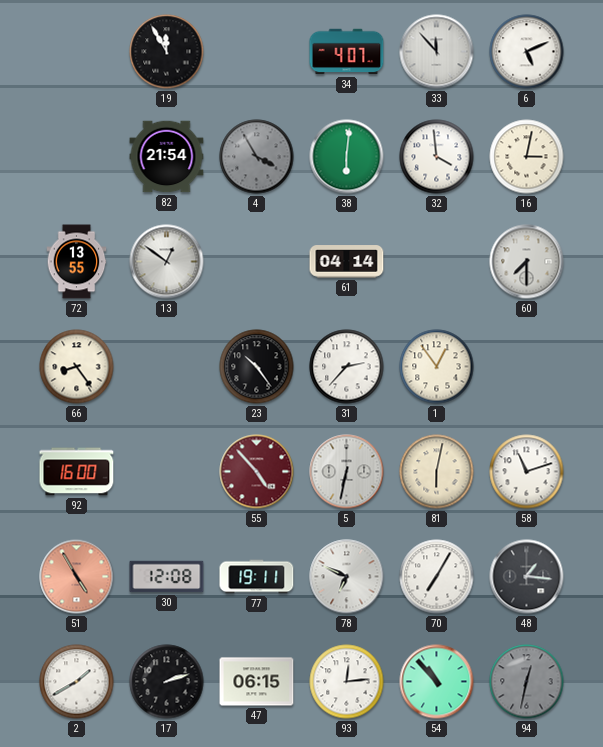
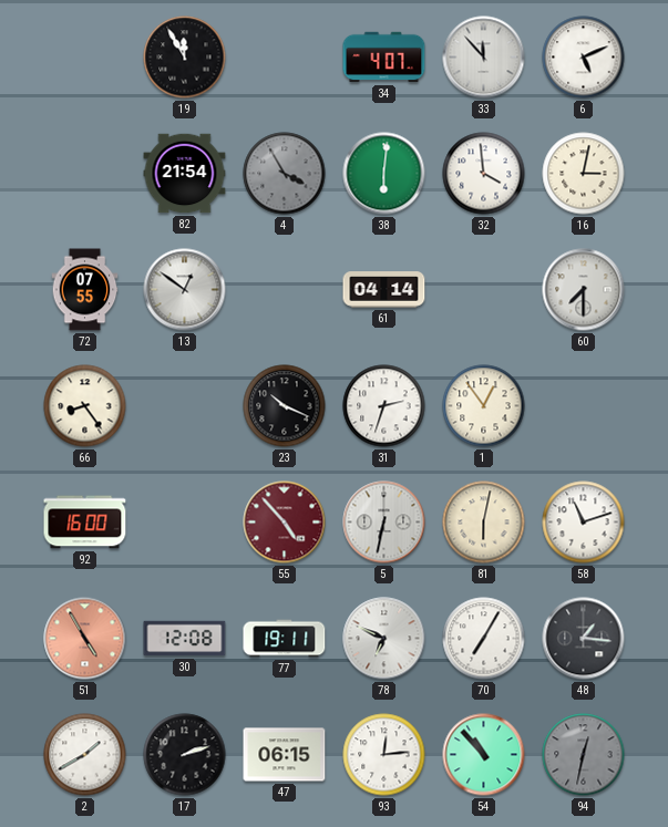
72: 13:55 -> 07:55
23: 10:24 -> 10:19
31: 2:37 -> 2:33
